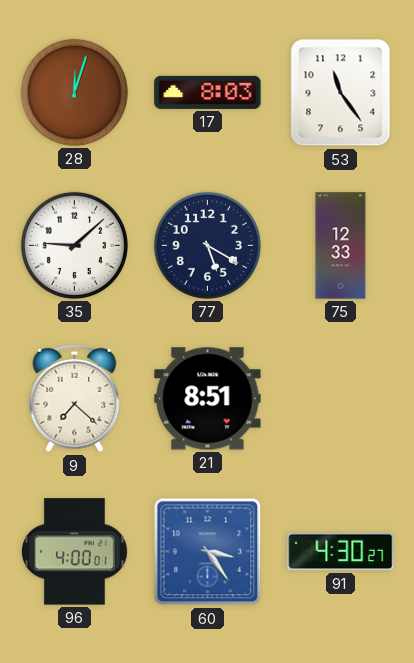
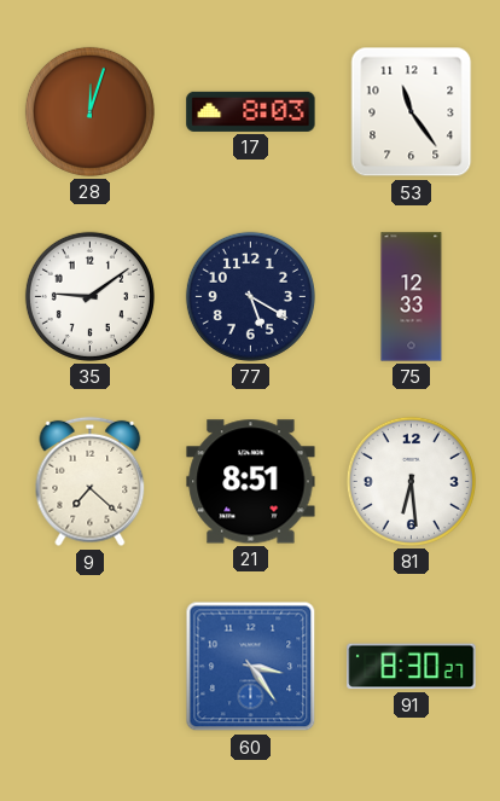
35: 9:08 -> 9:09
81: none -> 6:29
96: 4:00 -> none
91: 4:30 -> 8:30
